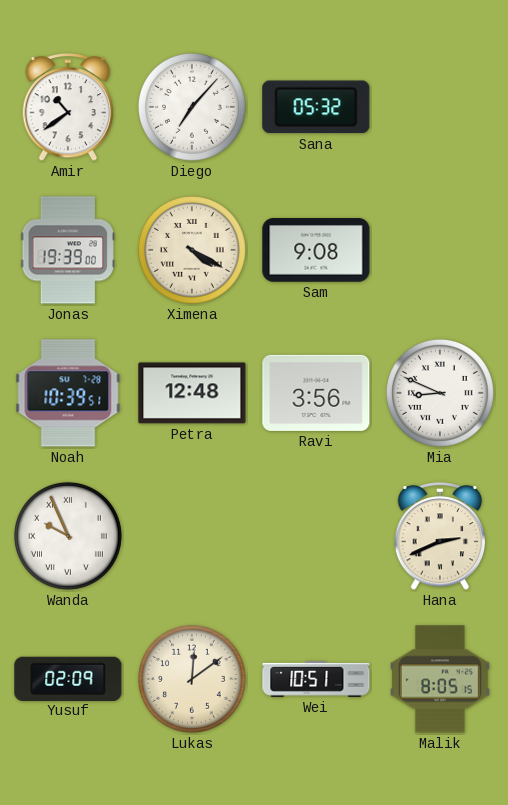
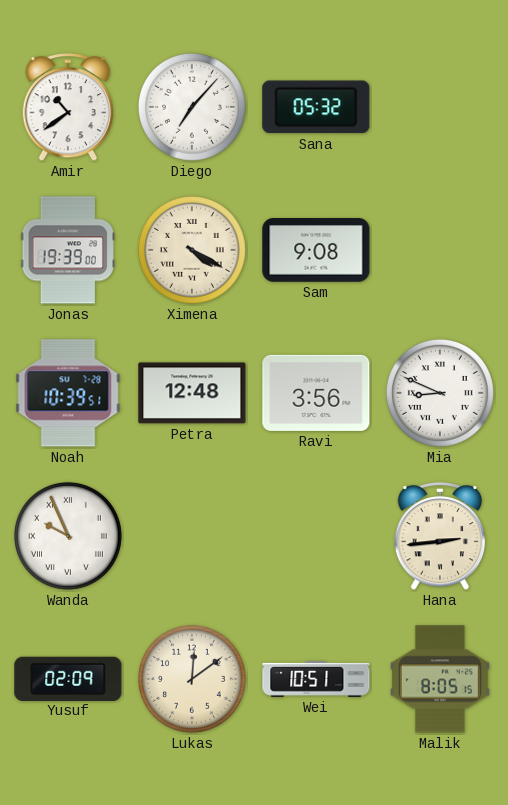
Hana: 2:41 -> 2:44
